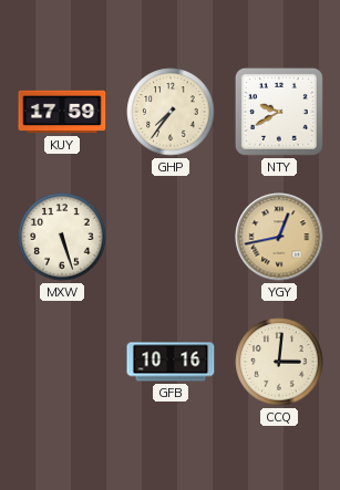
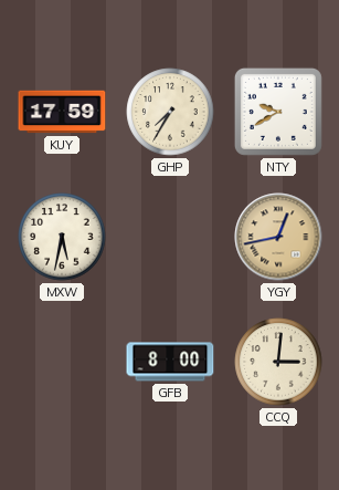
GHP: 7:36 -> 7:35
MXW: 5:27 -> 5:32
GFB: 10:16 -> 8:00
